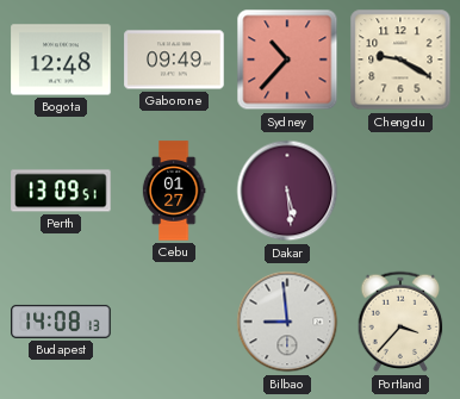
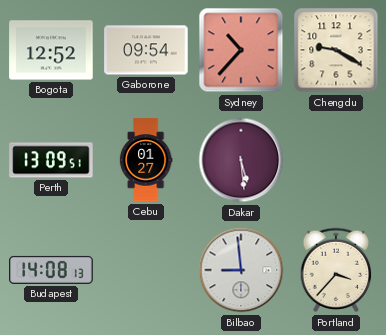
Bogota: 12:48 -> 12:52
Gaborone: 09:49 -> 09:54
